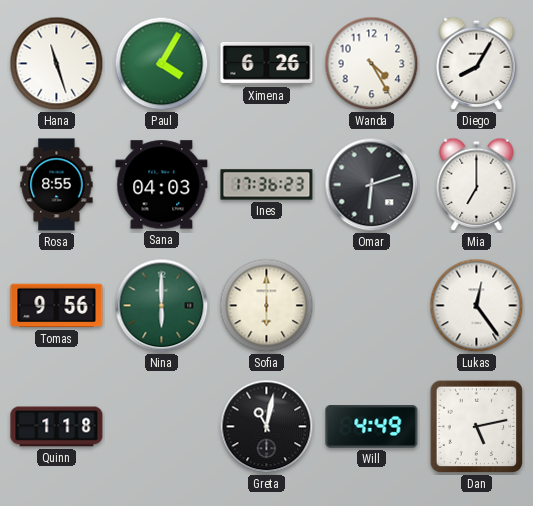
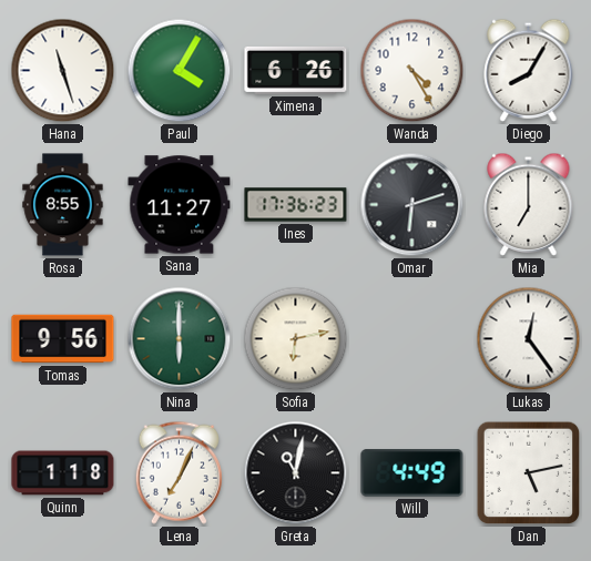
Sana: 04:03 -> 11:27
Sofia: 6:00 -> 6:13
Lena: none -> 7:04
